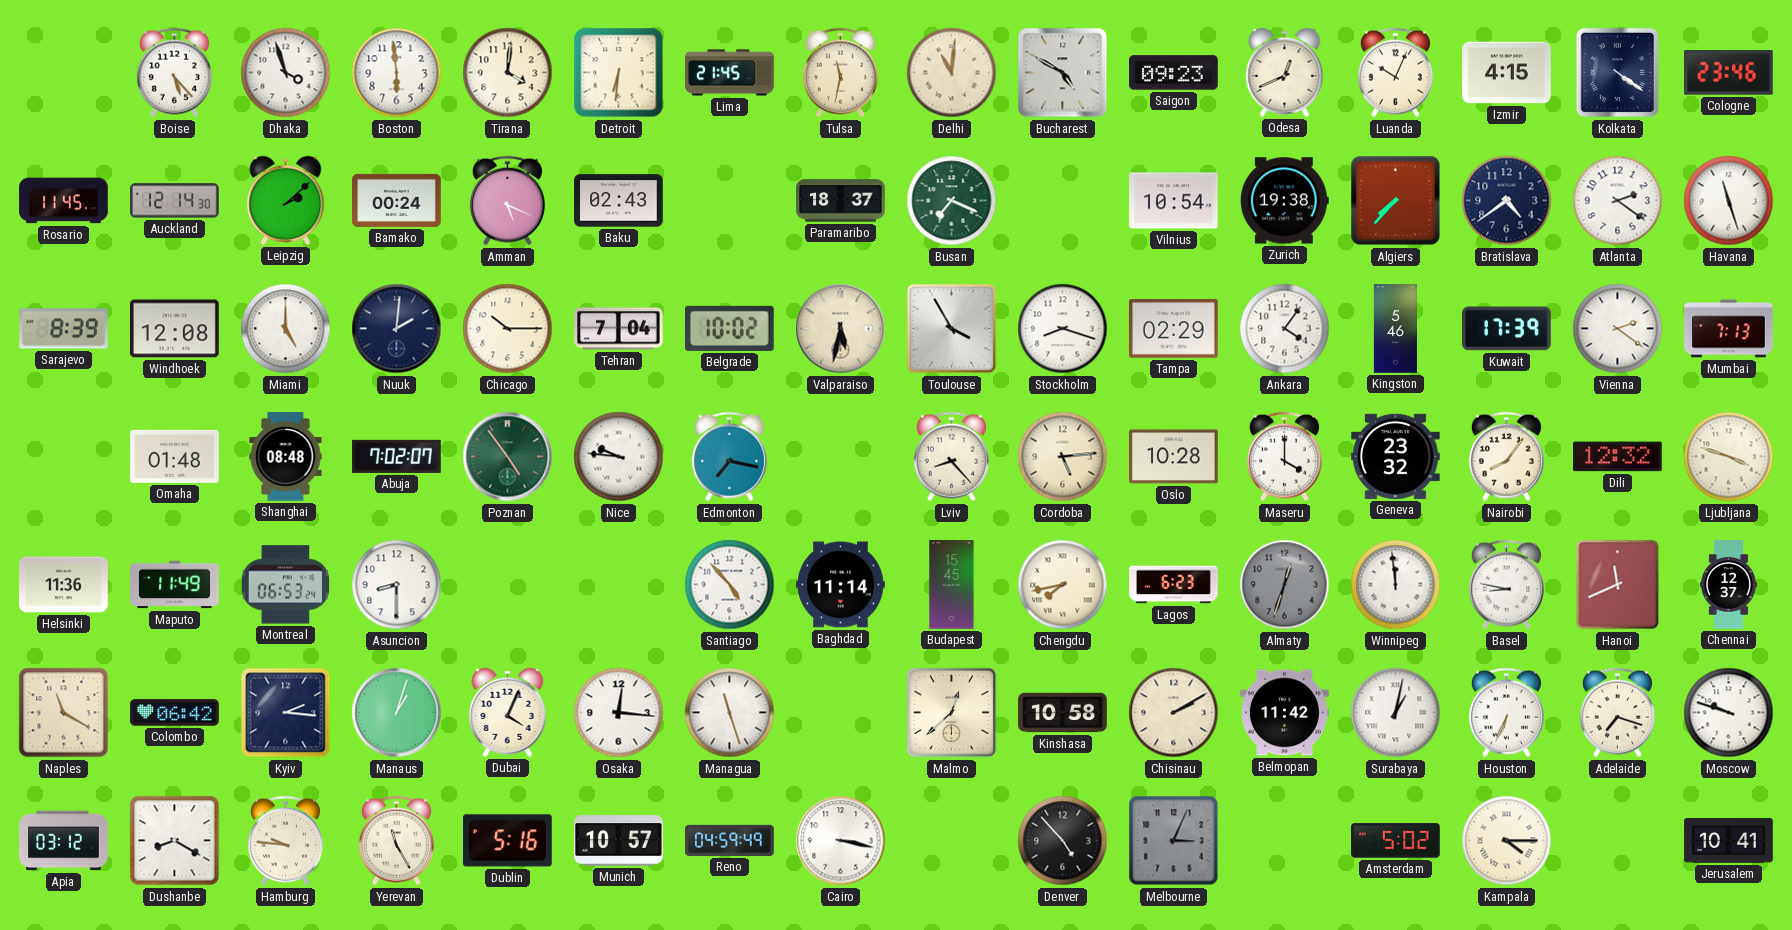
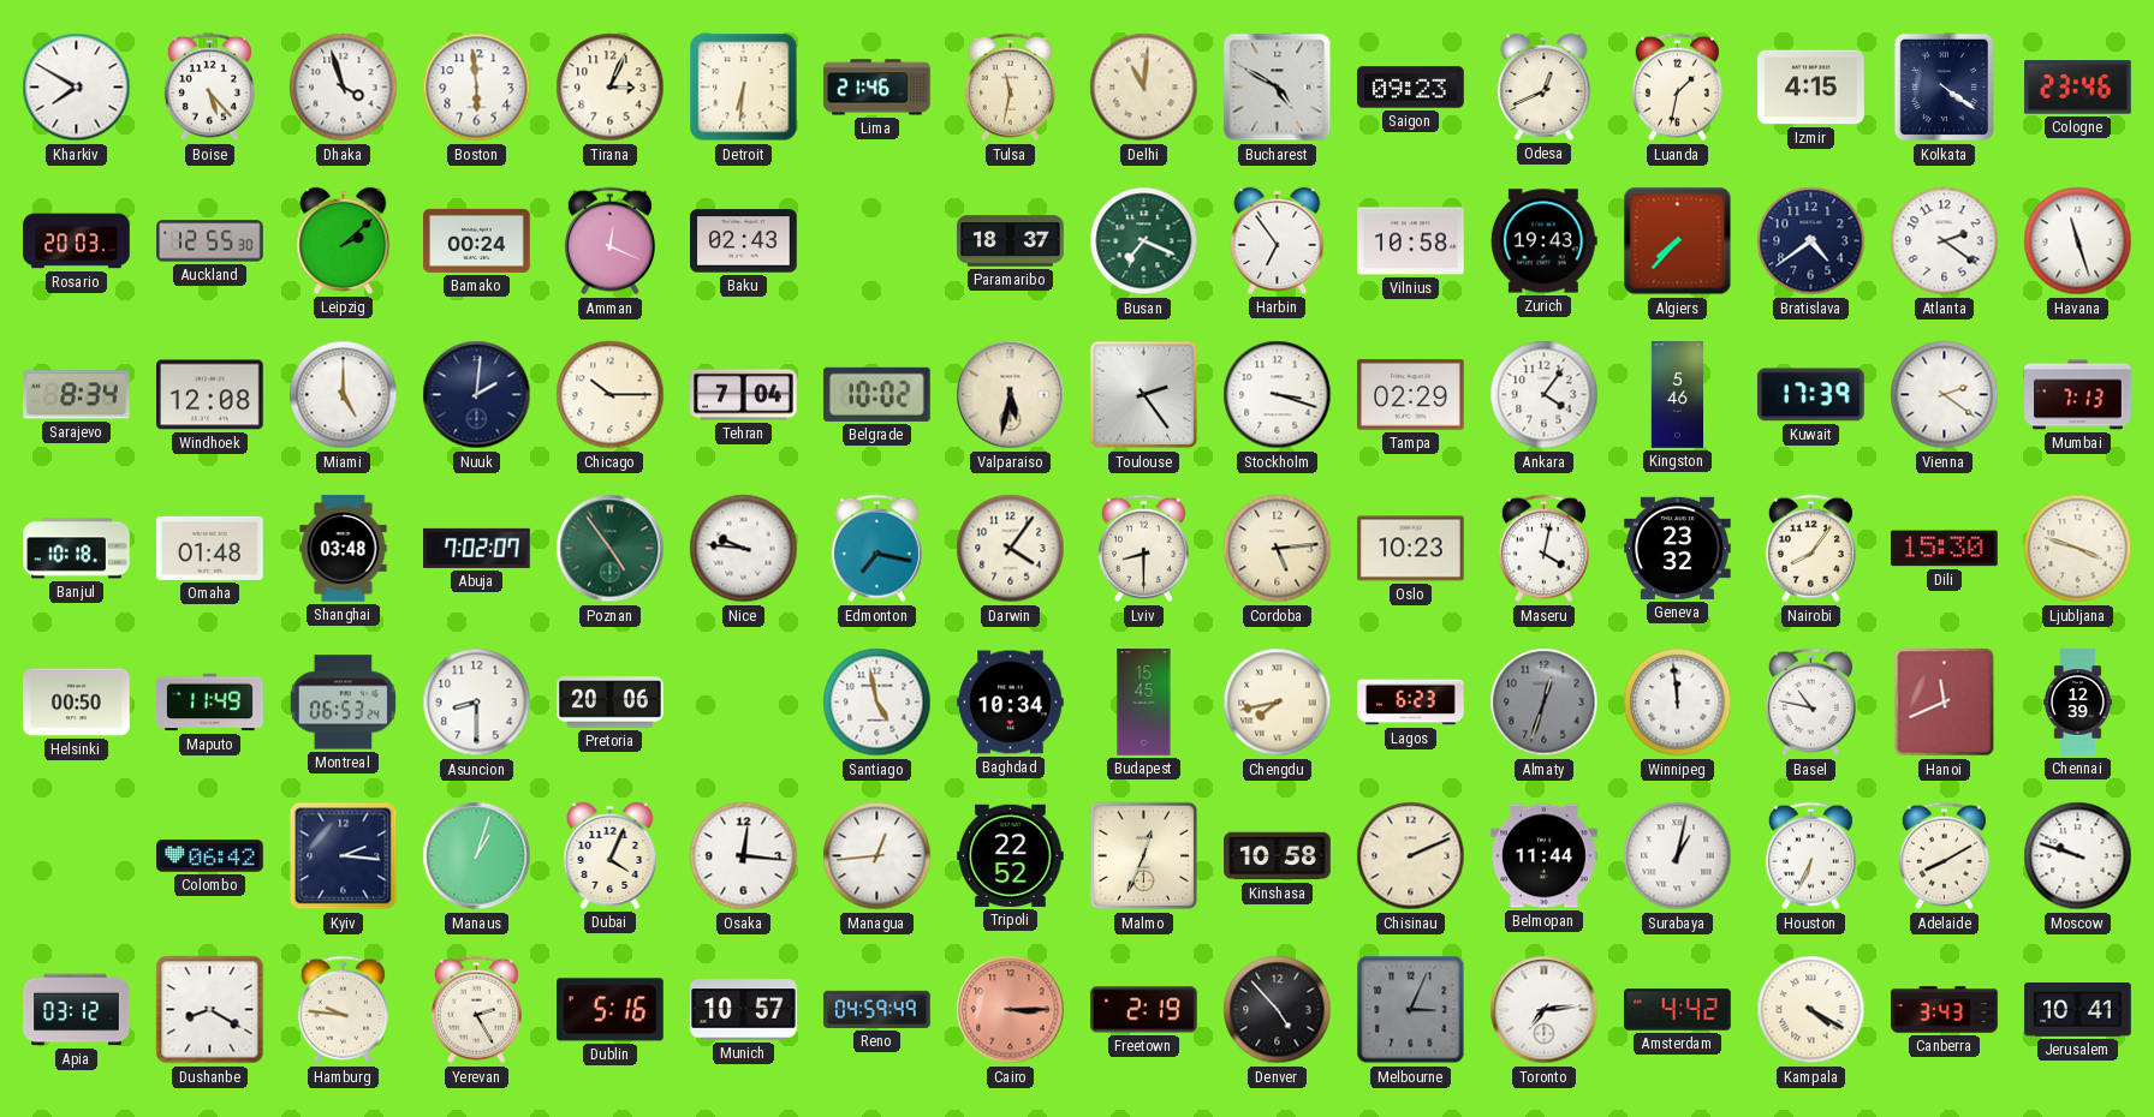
Kharkiv: none -> 7:50
Tirana: 4:01 -> 3:04
Lima: 21:45 -> 21:46
Luanda: 10:04 -> 1:32
Rosario: 11:45 -> 20:03
Auckland: 12:14 -> 12:55
Amman: 5:19 -> 12:19
Harbin: none -> 6:54
Vilnius: 10:54 -> 10:58
Zurich: 19:38 -> 19:43
Sarajevo: 8:39 -> 8:34
Toulouse: 3:55 -> 2:24
Stockholm: 8:18 -> 3:18
Banjul: none -> 10:18
Shanghai: 08:48 -> 03:48
Darwin: none -> 4:06
Lviv: 8:23 -> 8:30
Oslo: 10:28 -> 10:23
Maseru: 4:00 -> 4:02
Dili: 12:32 -> 15:30
Helsinki: 11:36 -> 00:50
Pretoria: none -> 20:06
Santiago: 4:53 -> 4:58
Baghdad: 11:14 -> 10:34
Basel: 8:47 -> 10:47
Chennai: 12:37 -> 12:39
Naples: 11:20 -> none
Managua: 11:27 -> 12:44
Tripoli: none -> 22:52
Malmo: 12:38 -> 12:34
Chisinau: 2:10 -> 2:11
Belmopan: 11:42 -> 11:44
Adelaide: 7:18 -> 8:10
Yerevan: 11:25 -> 2:25
Cairo: 3:17 -> 3:15
Cairo dial: white -> salmon
Freetown: none -> 2:19
Toronto: none -> 7:14
Amsterdam: 5:02 -> 4:42
Kampala: 4:15 -> 4:20
Canberra: none -> 3:43
